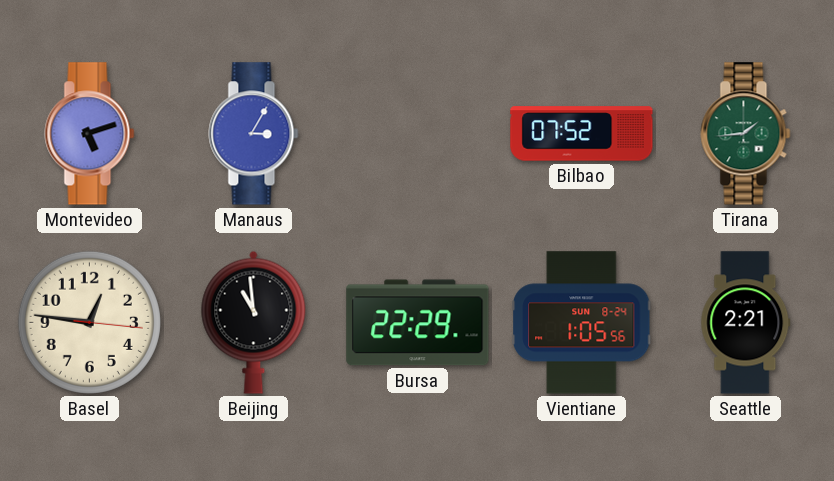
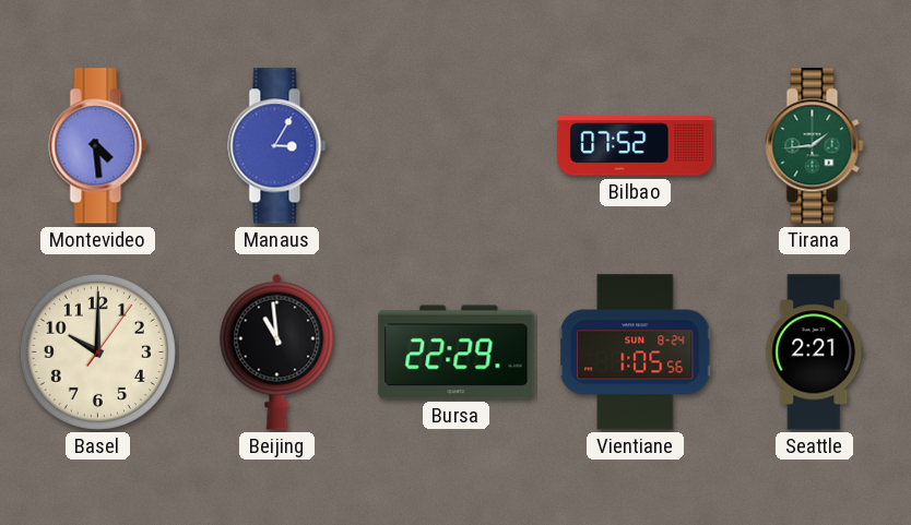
Montevideo: 5:12 -> 4:29
Basel: 12:46 -> 10:00
